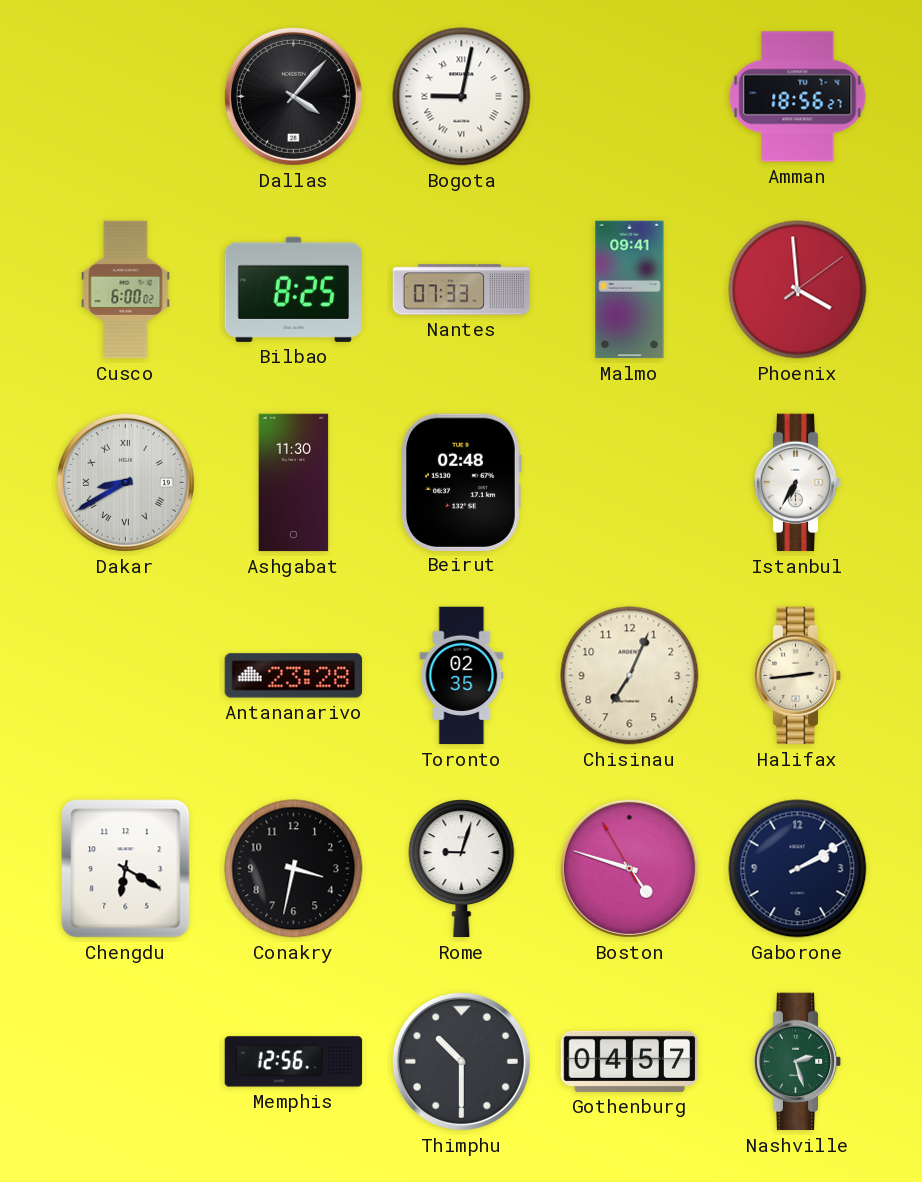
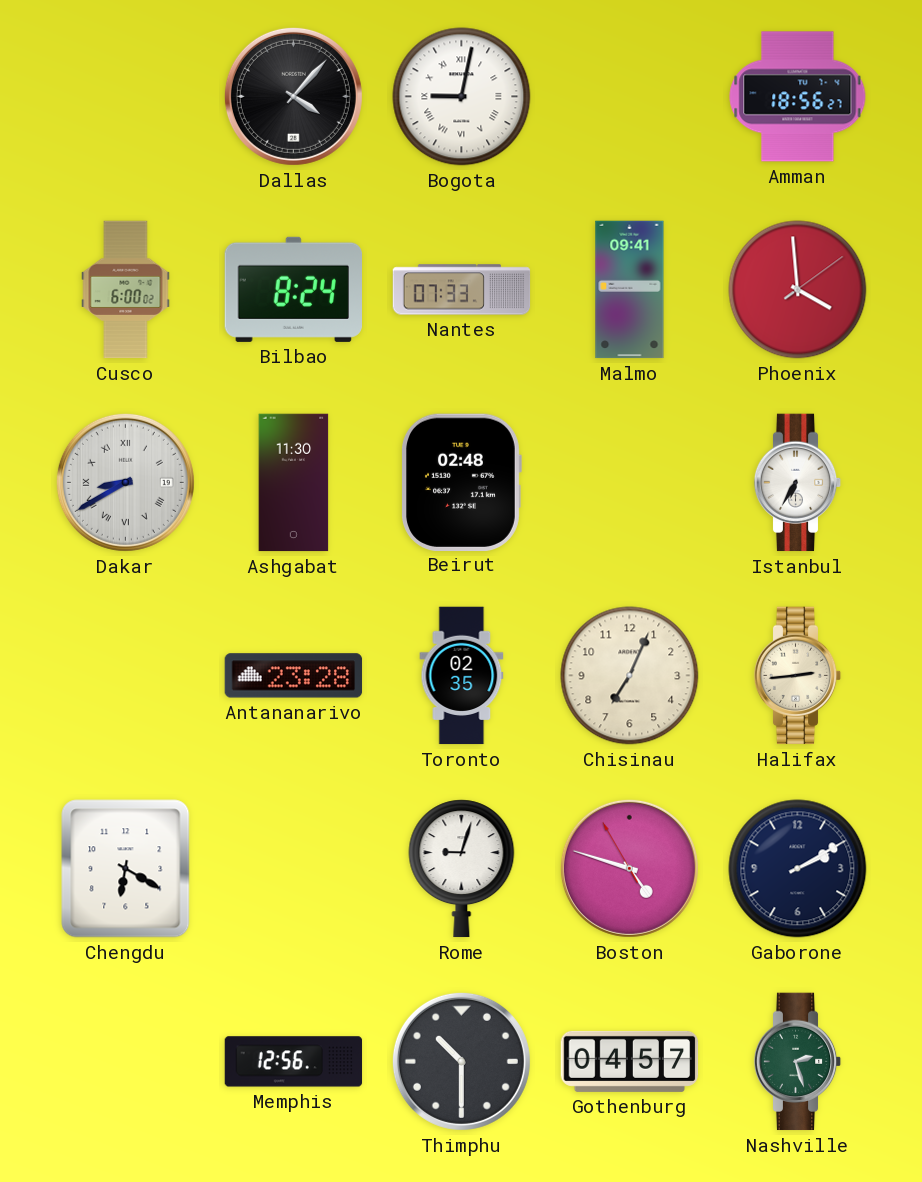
Bilbao: 8:25 -> 8:24
Conakry: 3:32 -> none
